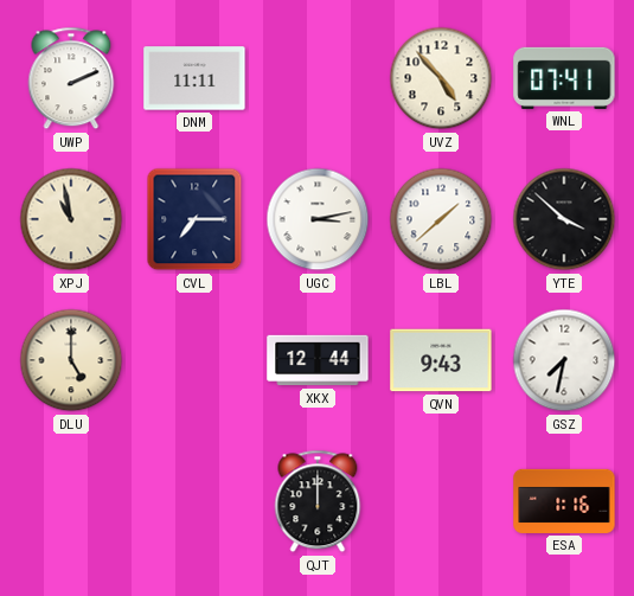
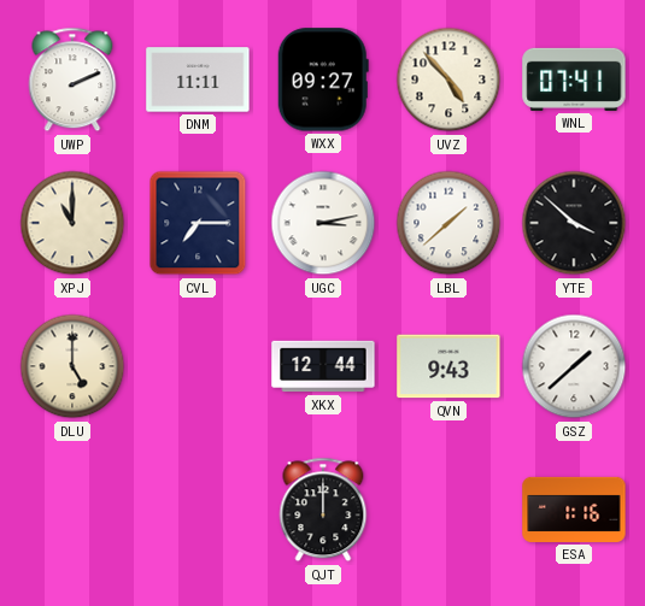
WXX: none -> 09:27
XPJ: 10:58 -> 11:00
GSZ: 7:32 -> 1:38
